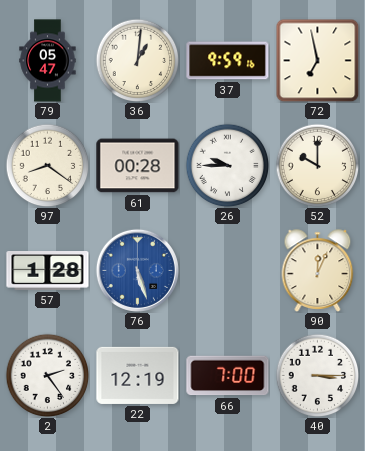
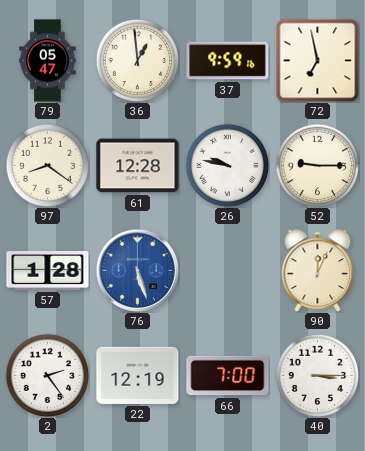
36: 1:01 -> 12:59
61: 00:28 -> 12:28
26: 9:45 -> 9:47
52: 10:00 -> 9:15
